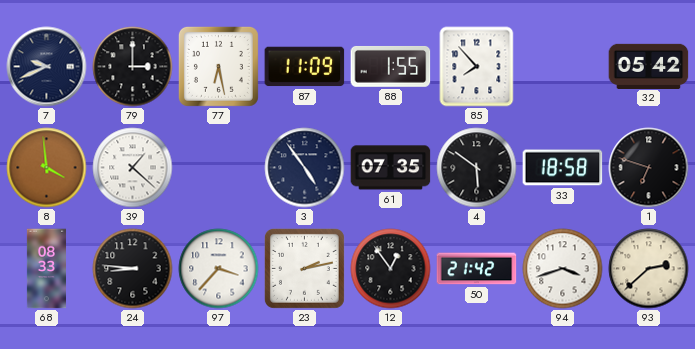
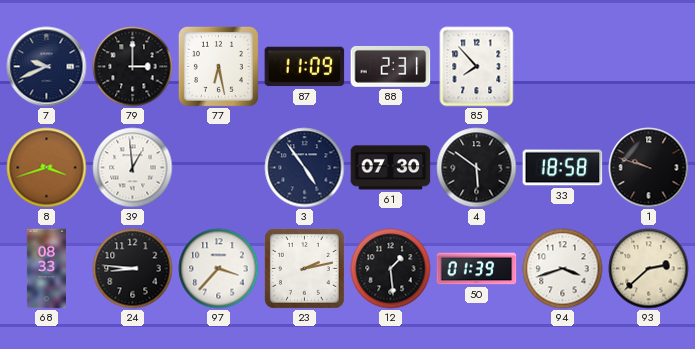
88: 1:55 -> 2:31
32: 05:42 -> none
8: 3:59 -> 3:42
39: 1:22 -> 12:59
61: 07:35 -> 07:30
1: 6:48 -> 9:48
12: 12:54 -> 1:29
50: 21:42 -> 01:39
